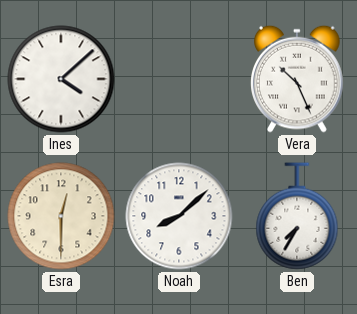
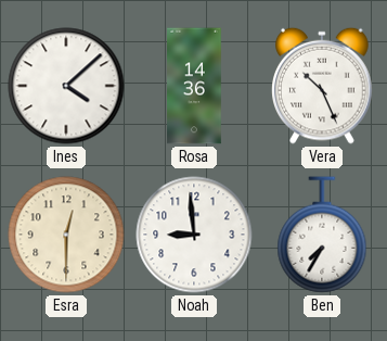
Rosa: none -> 14:36
Noah: 8:08 -> 8:59
